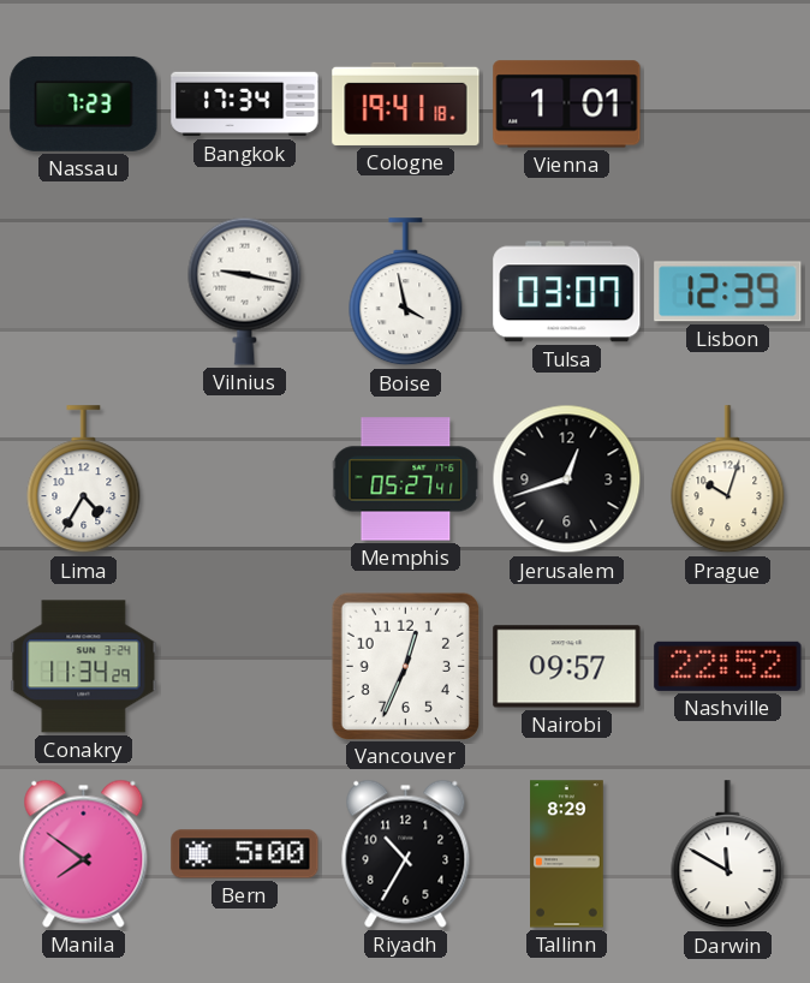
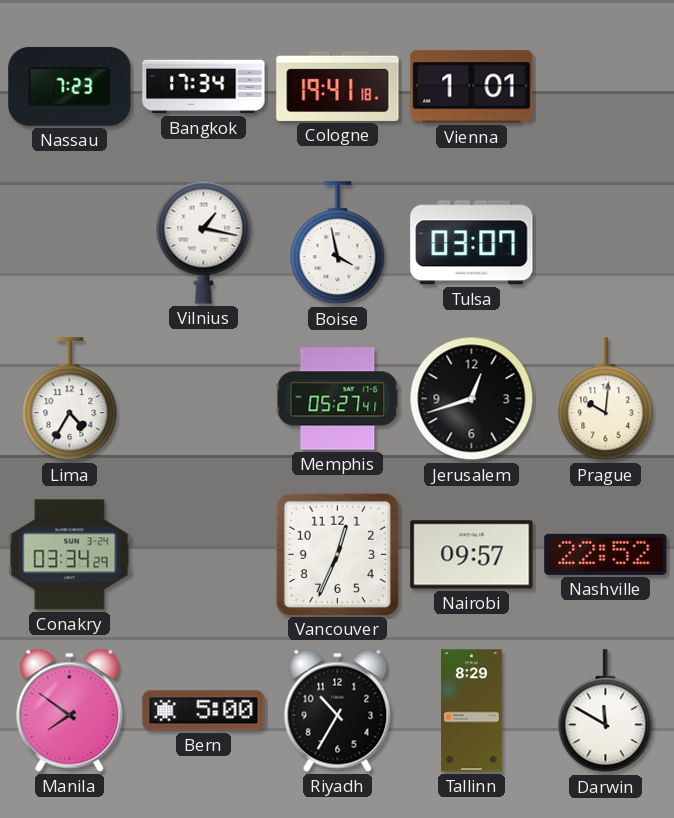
Vilnius: 9:17 -> 1:17
Lisbon: 12:39 -> none
Prague: 10:03 -> 10:01
Conakry: 11:34 -> 03:34
